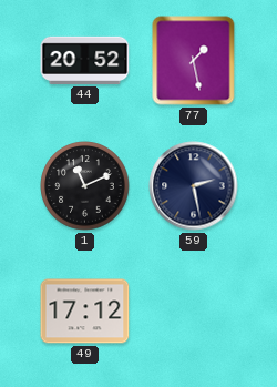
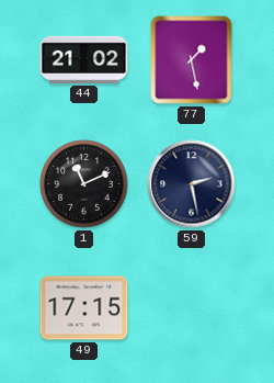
44: 20:52 -> 21:02
49: 17:12 -> 17:15
